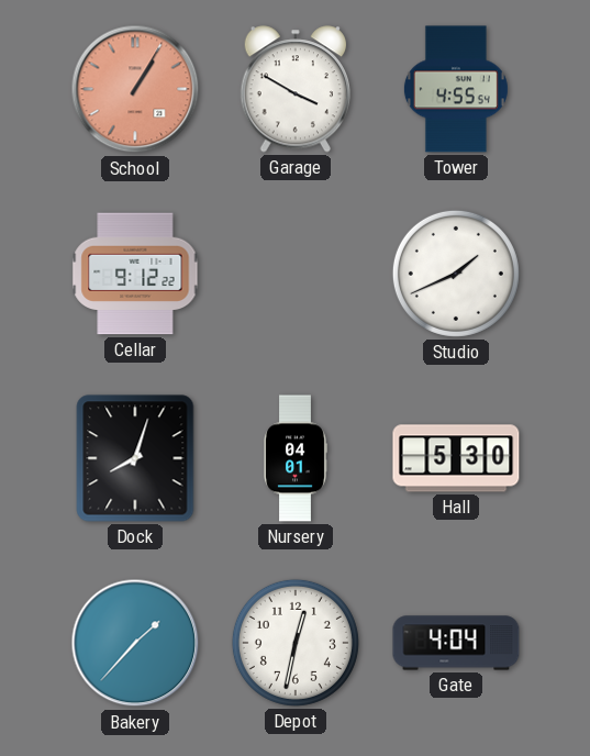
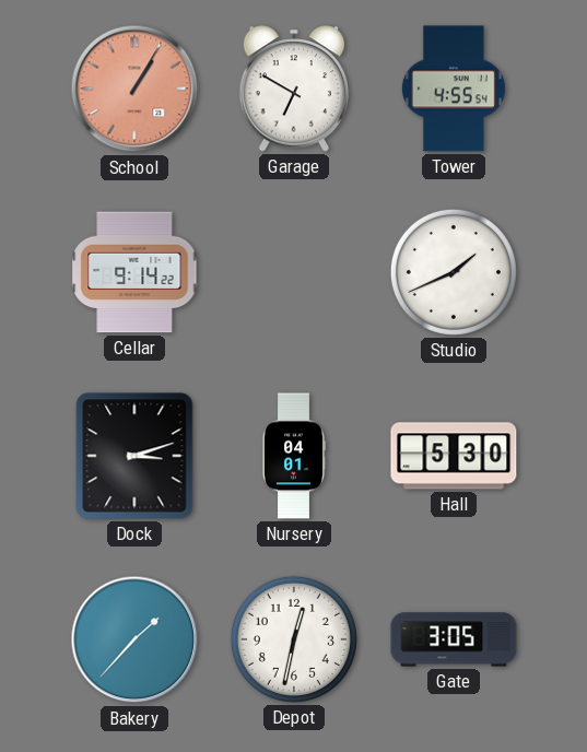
Garage: 3:50 -> 6:50
Cellar: 9:12 -> 9:14
Dock: 8:03 -> 3:12
Gate: 4:04 -> 3:05
